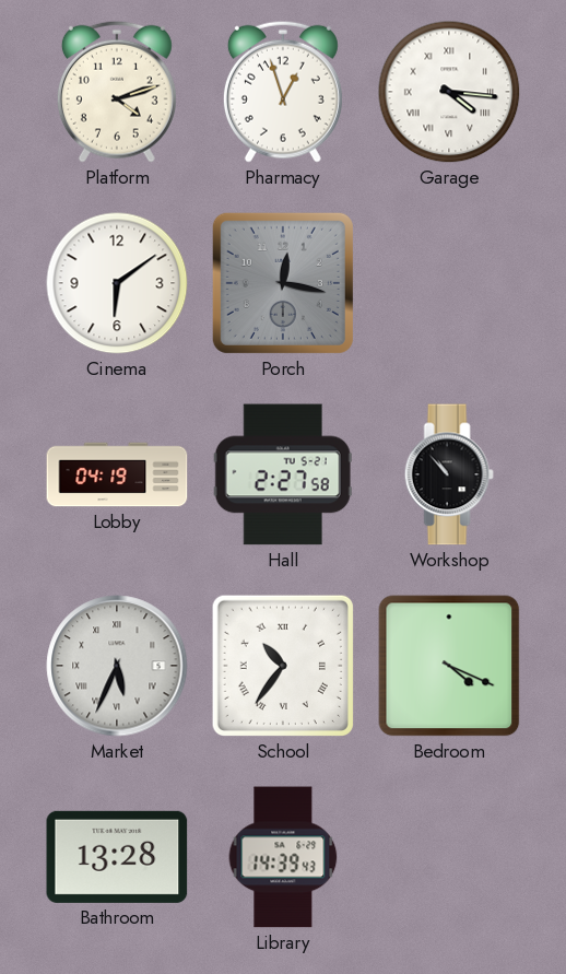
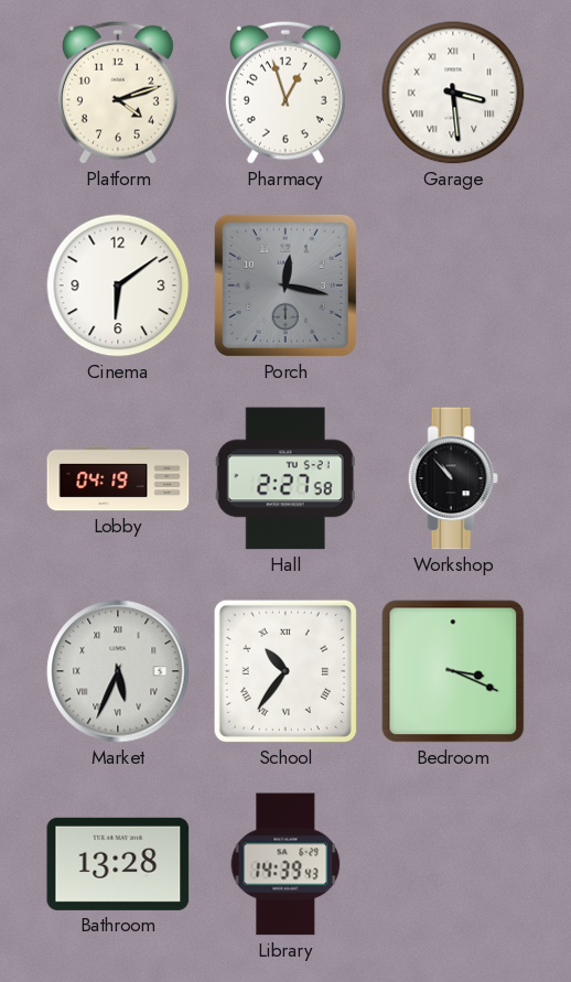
Garage: 4:16 -> 3:29
Bedroom: 4:19 -> 3:19
